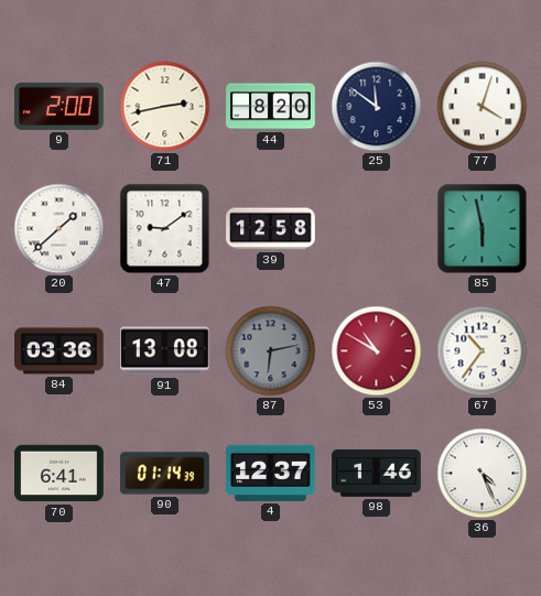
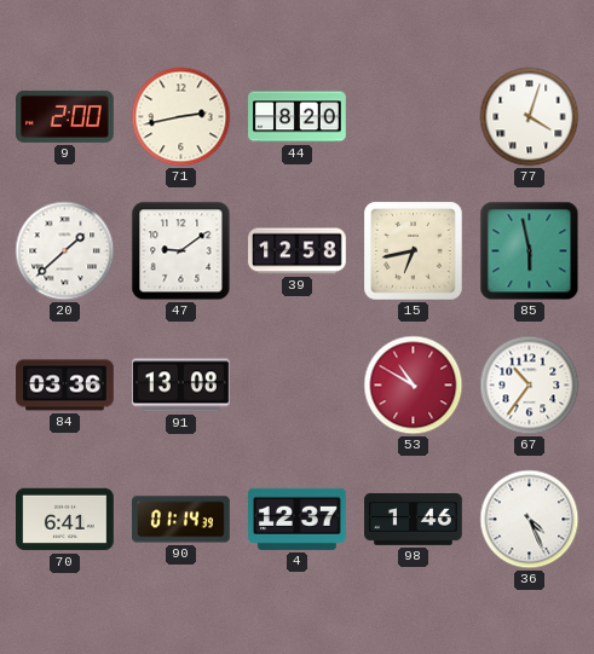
25: 11:51 -> none
15: none -> 6:43
87: 6:13 -> none
